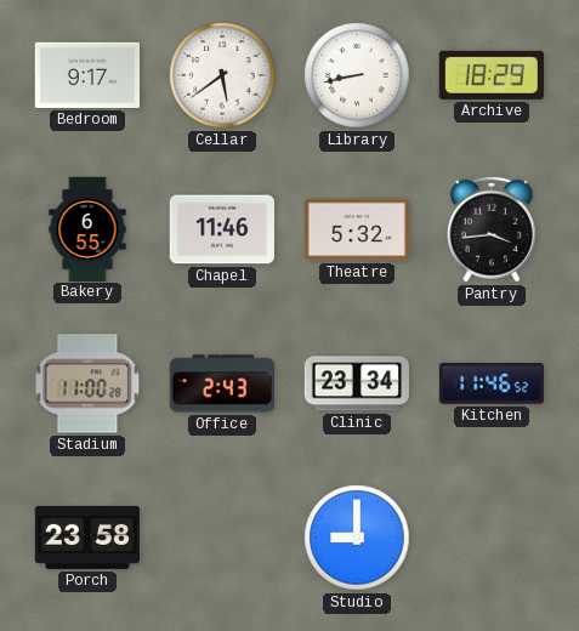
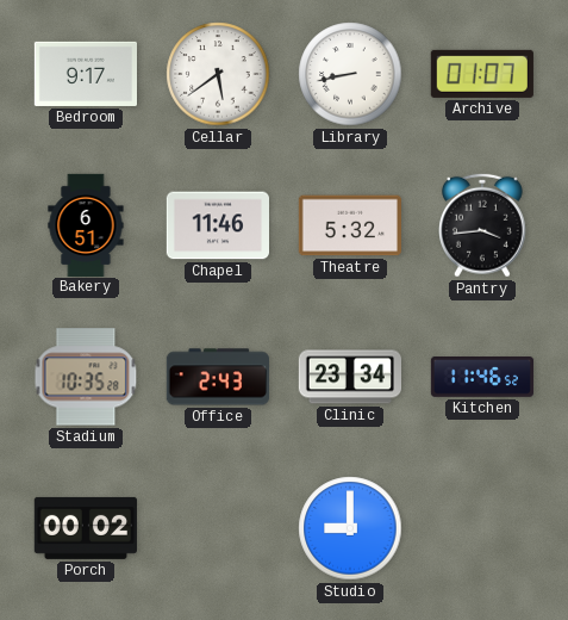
Archive: 18:29 -> 01:07
Bakery: 6:55 -> 6:51
Stadium: 11:00 -> 10:35
Porch: 23:58 -> 00:02
